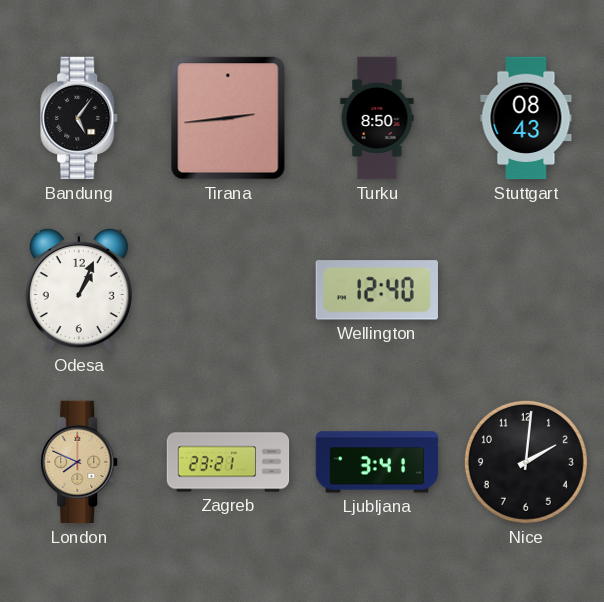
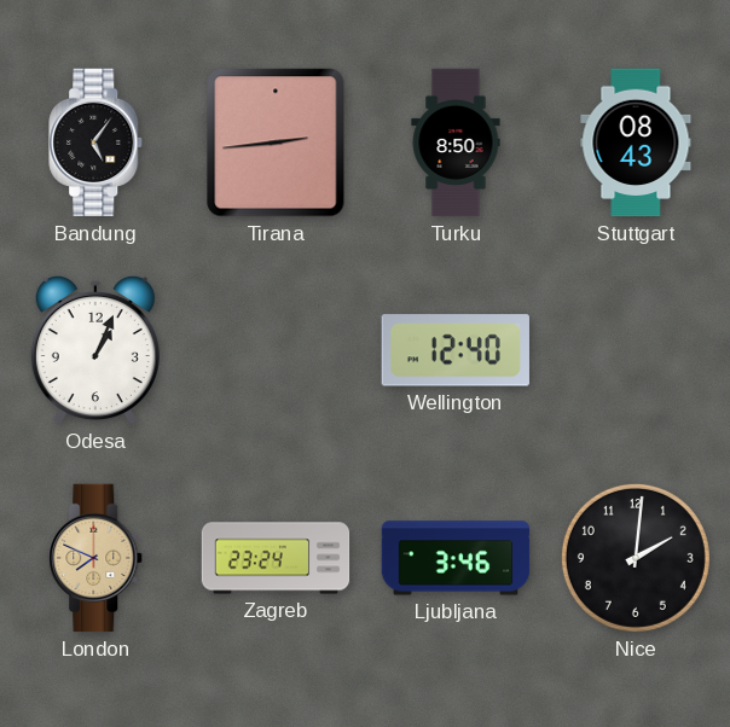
Zagreb: 23:21 -> 23:24
Ljubljana: 3:41 -> 3:46
